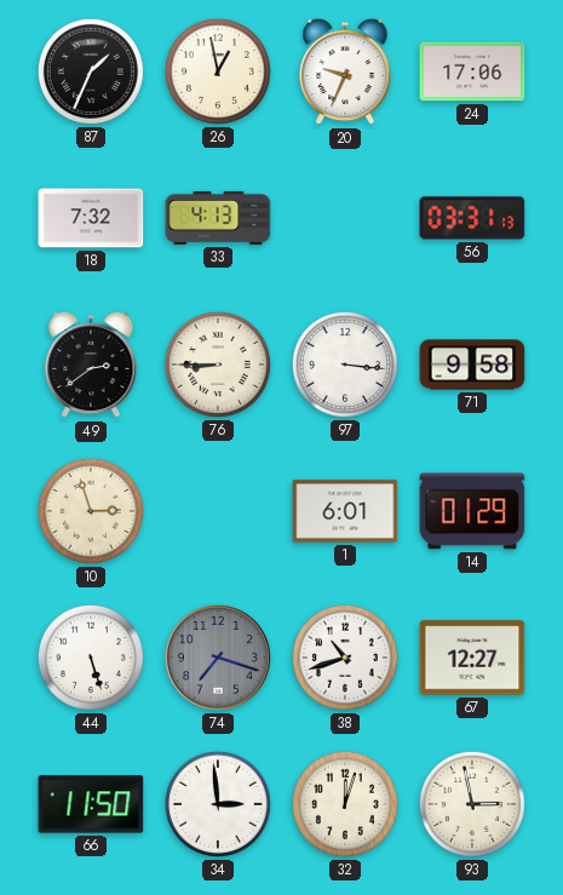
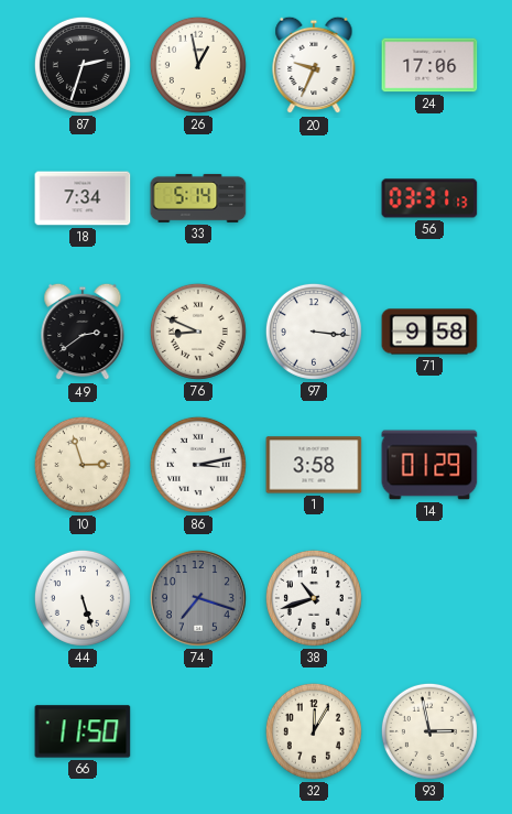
87: 1:34 -> 2:33
18: 7:32 -> 7:34
33: 4:13 -> 5:14
76: 8:45 -> 8:49
86: none -> 3:13
1: 6:01 -> 3:58
67: 12:27 -> none
34: 2:59 -> none
32: 12:03 -> 12:05
